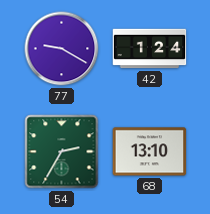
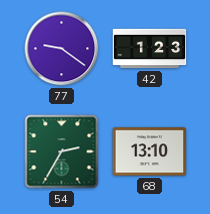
77: 9:20 -> 9:21
42: 1:24 -> 1:23
